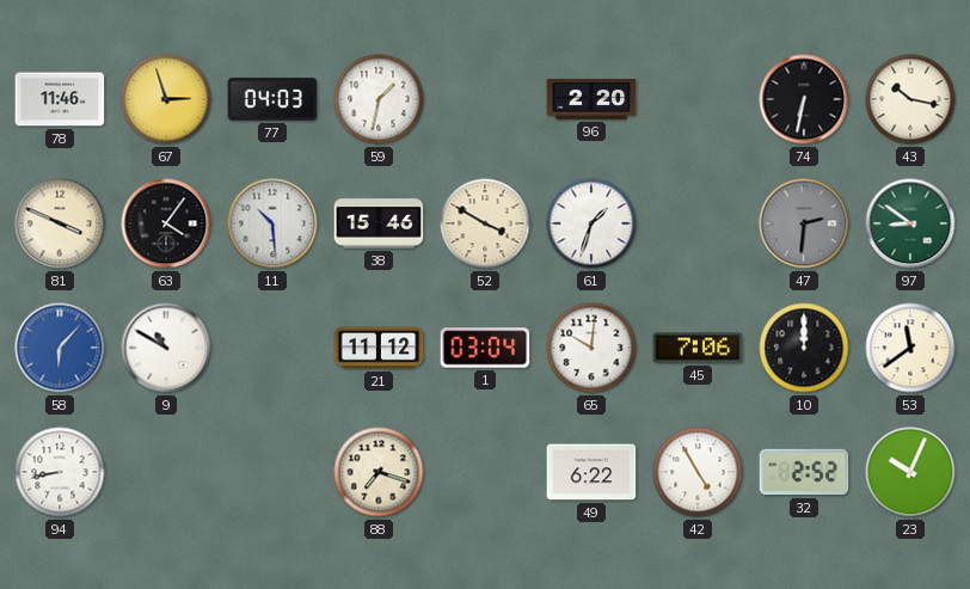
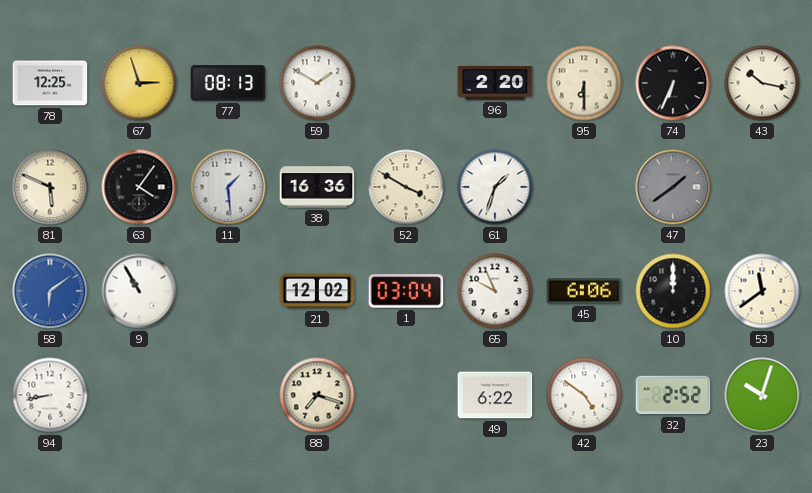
78: 11:46 -> 12:25
77: 04:03 -> 08:13
59: 1:32 -> 1:50
95: none -> 6:30
74: 6:32 -> 6:34
81: 3:49 -> 5:49
11: 10:29 -> 1:29
38: 15:46 -> 16:36
47: 2:31 -> 1:39
97: 8:51 -> none
58: 6:07 -> 6:09
9: 10:50 -> 10:55
21: 11:12 -> 12:02
65: 10:01 -> 9:56
45: 7:06 -> 6:06
42: 4:55 -> 4:51
23: 10:04 -> 10:03
